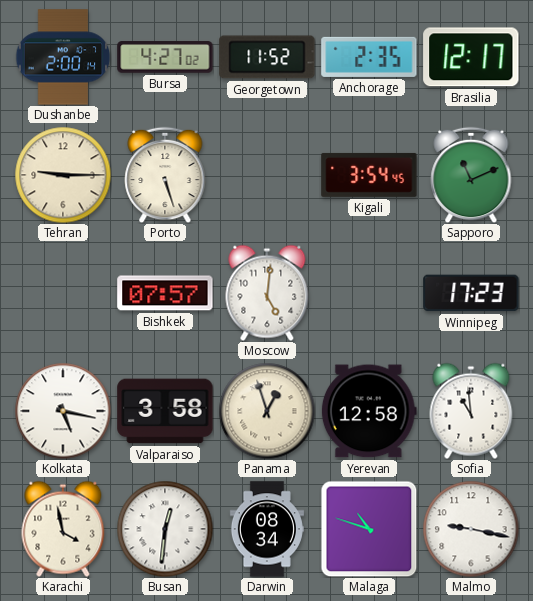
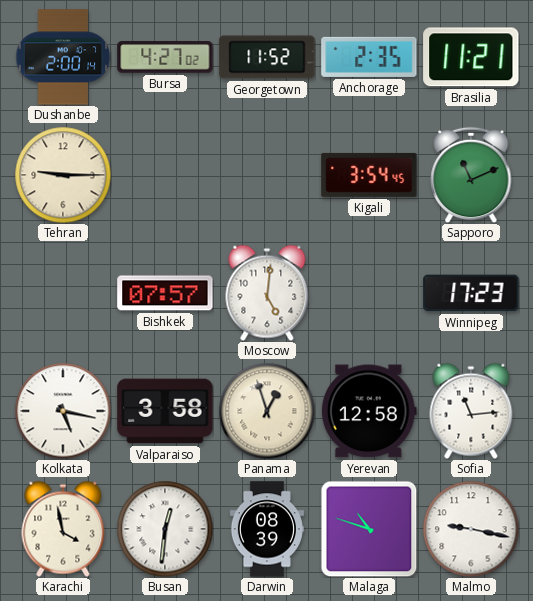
Brasilia: 12:17 -> 11:21
Porto: 5:27 -> none
Sofia: 10:59 -> 11:14
Darwin: 08:34 -> 08:39
